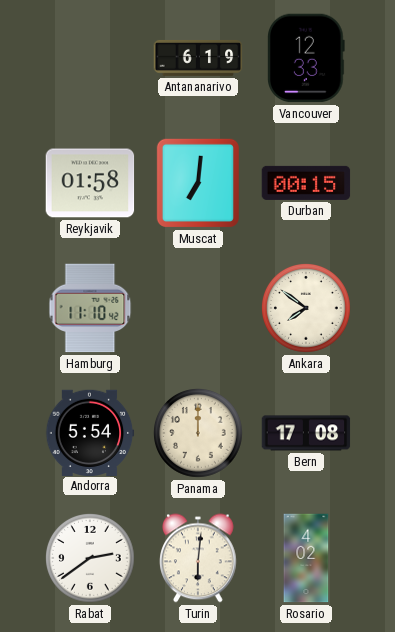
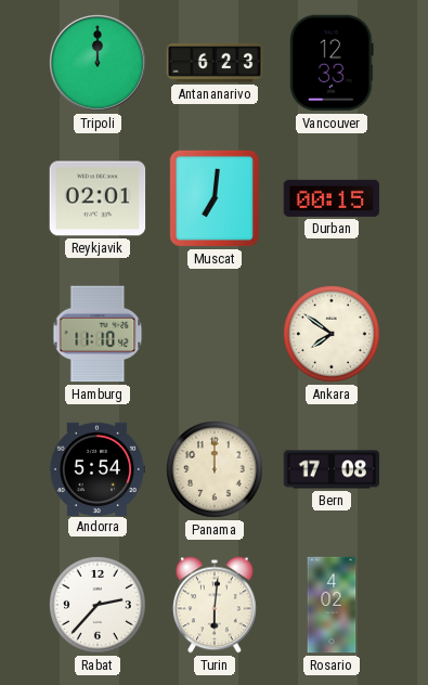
Tripoli: none -> 12:00
Antananarivo: 6:19 -> 6:23
Reykjavik: 01:58 -> 02:01
Rabat: 2:39 -> 2:37
